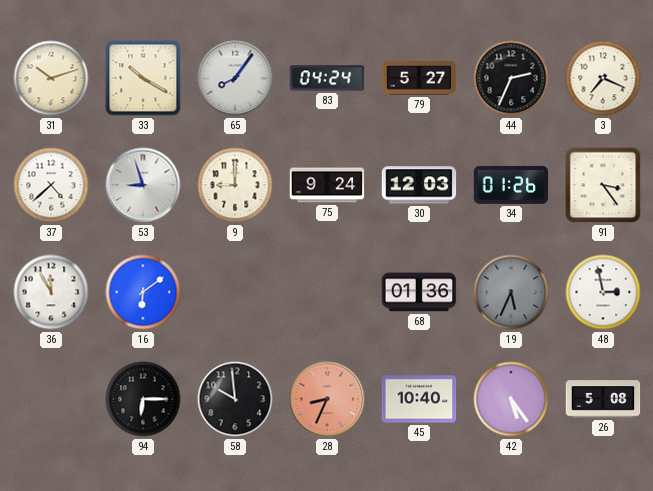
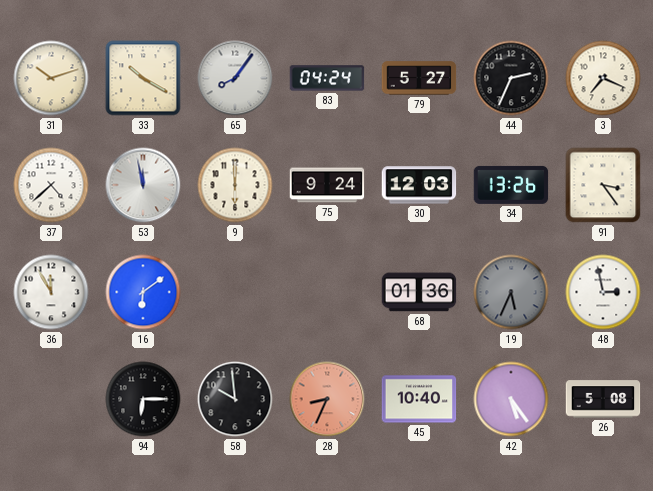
53: 8:57 -> 11:58
9: 9:00 -> 6:00
34: 01:26 -> 13:26
